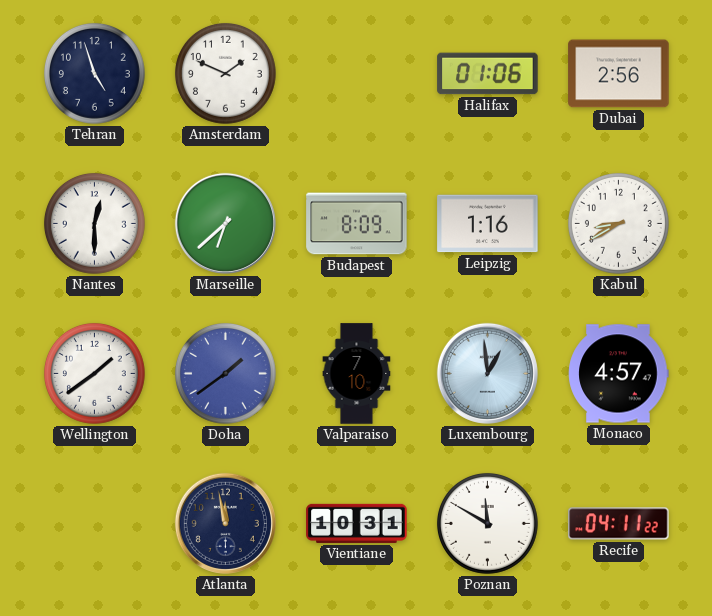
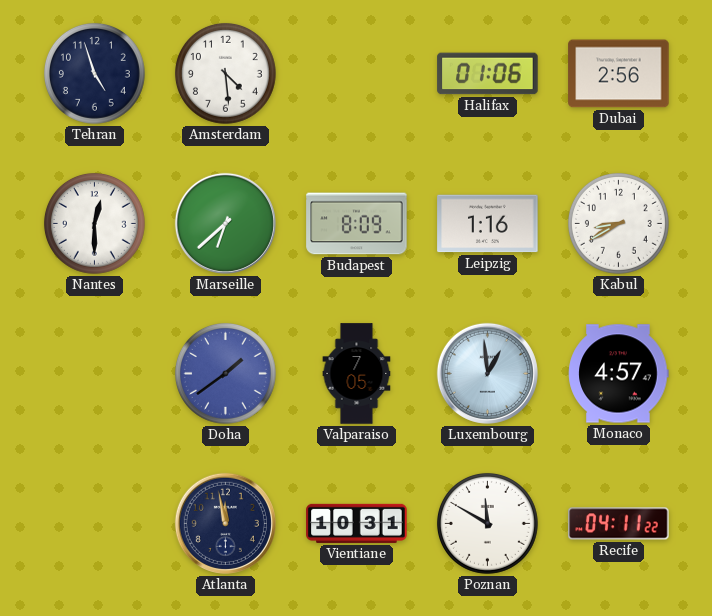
Amsterdam: 1:49 -> 4:29
Wellington: 1:39 -> none
Valparaiso: 7:10 -> 7:05
